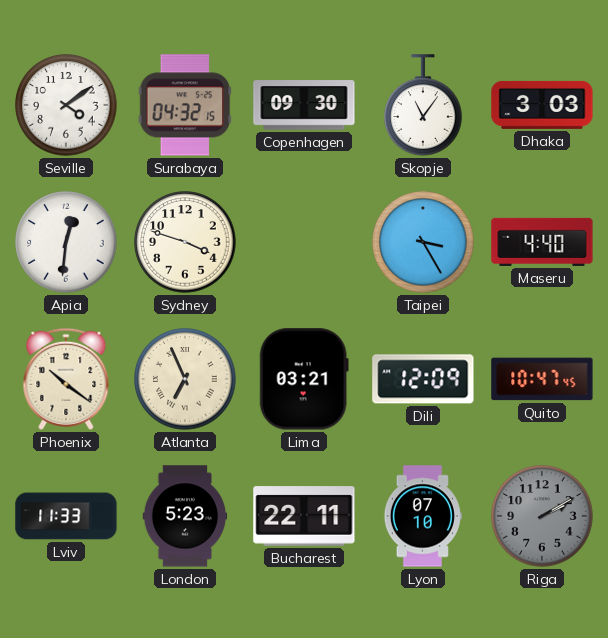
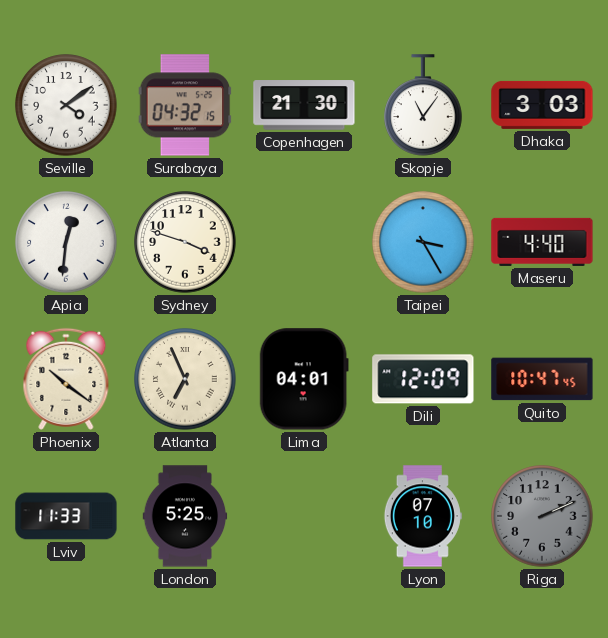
Copenhagen: 09:30 -> 21:30
Lima: 03:21 -> 04:01
London: 5:23 -> 5:25
Bucharest: 22:11 -> none
Riga: 2:10 -> 2:11
